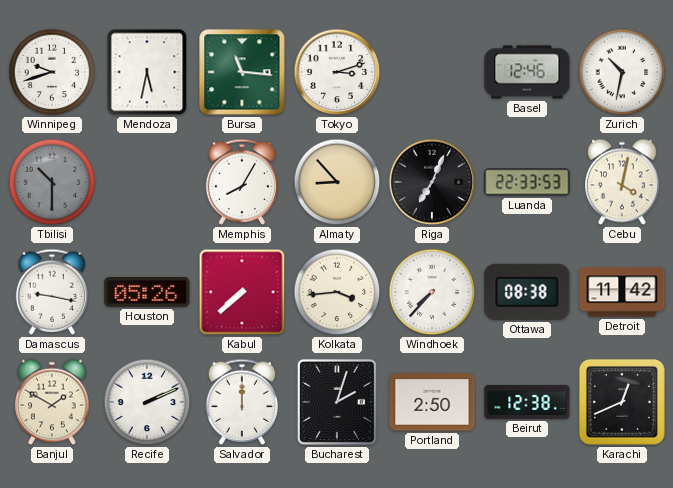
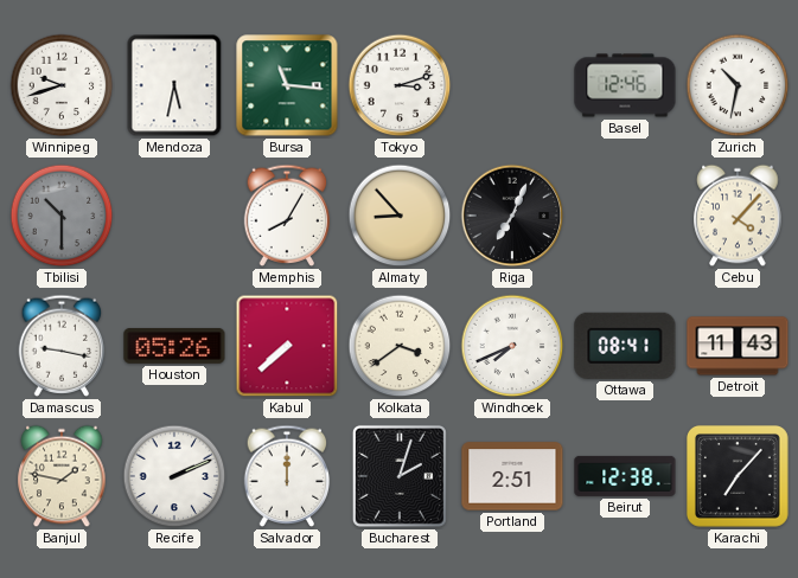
Luanda: 22:33 -> none
Cebu: 4:02 -> 4:07
Kolkata: 3:44 -> 3:39
Windhoek: 7:37 -> 7:41
Ottawa: 08:38 -> 08:41
Detroit: 11:42 -> 11:43
Banjul: 1:50 -> 1:47
Portland: 2:50 -> 2:51
Karachi: 12:41 -> 7:07
